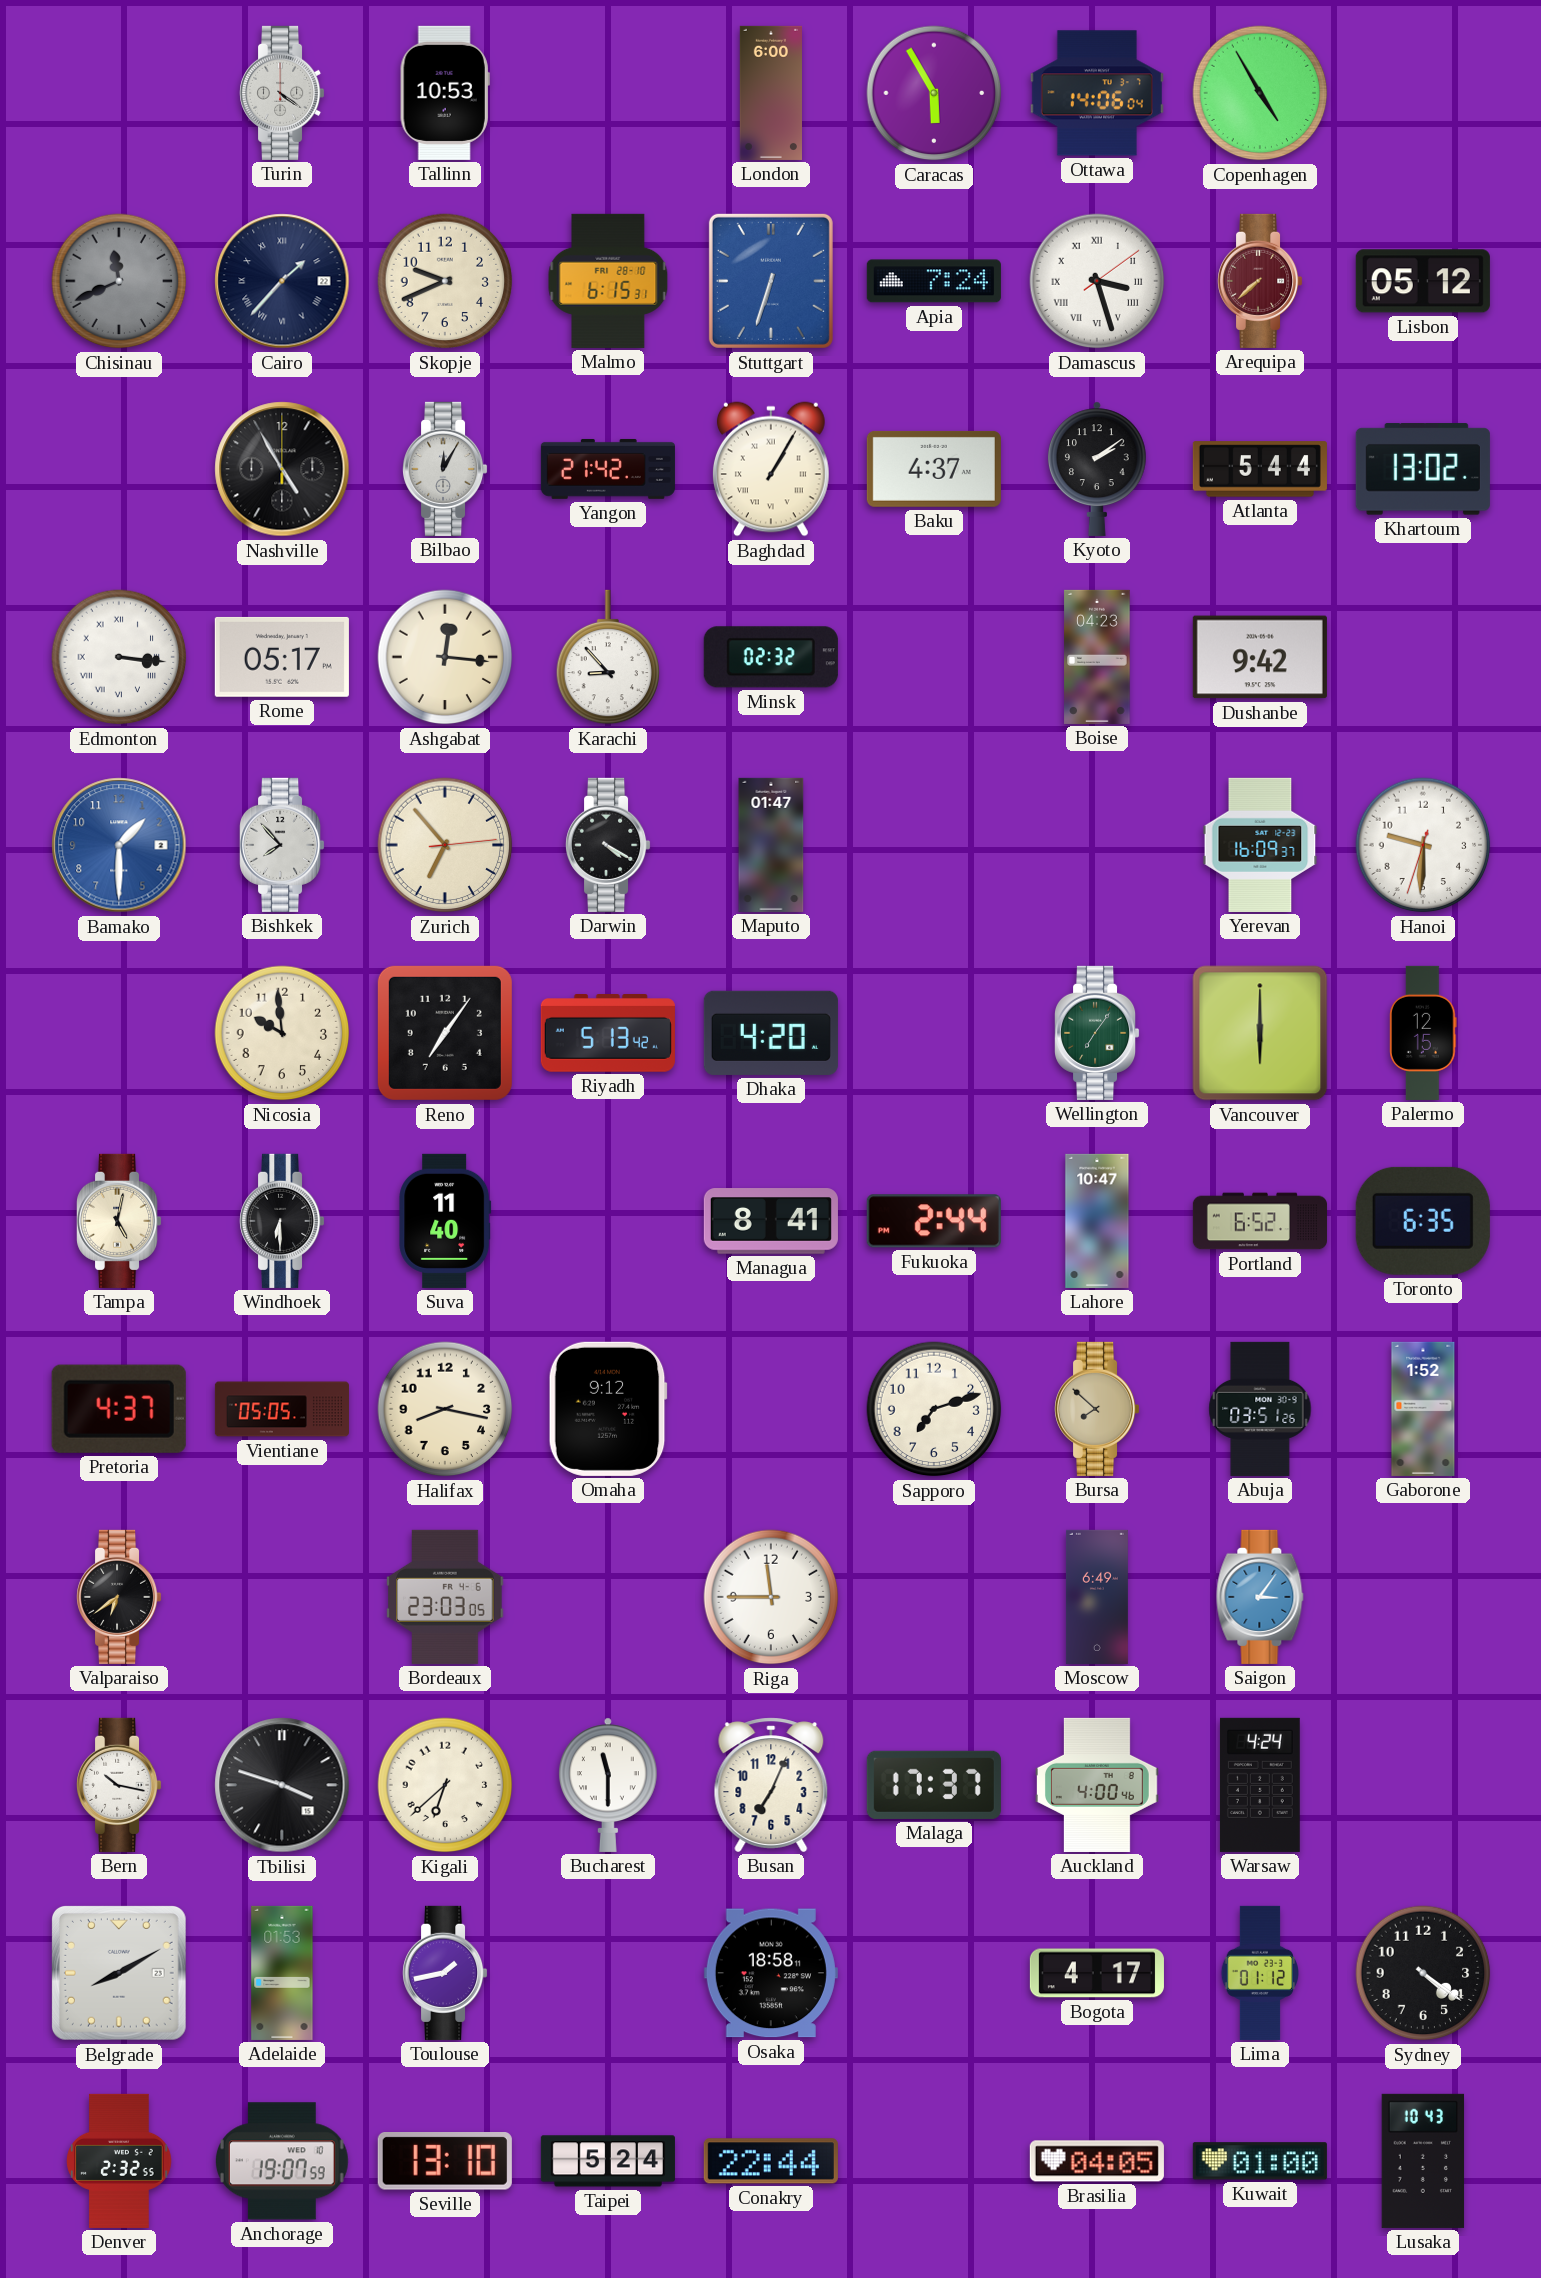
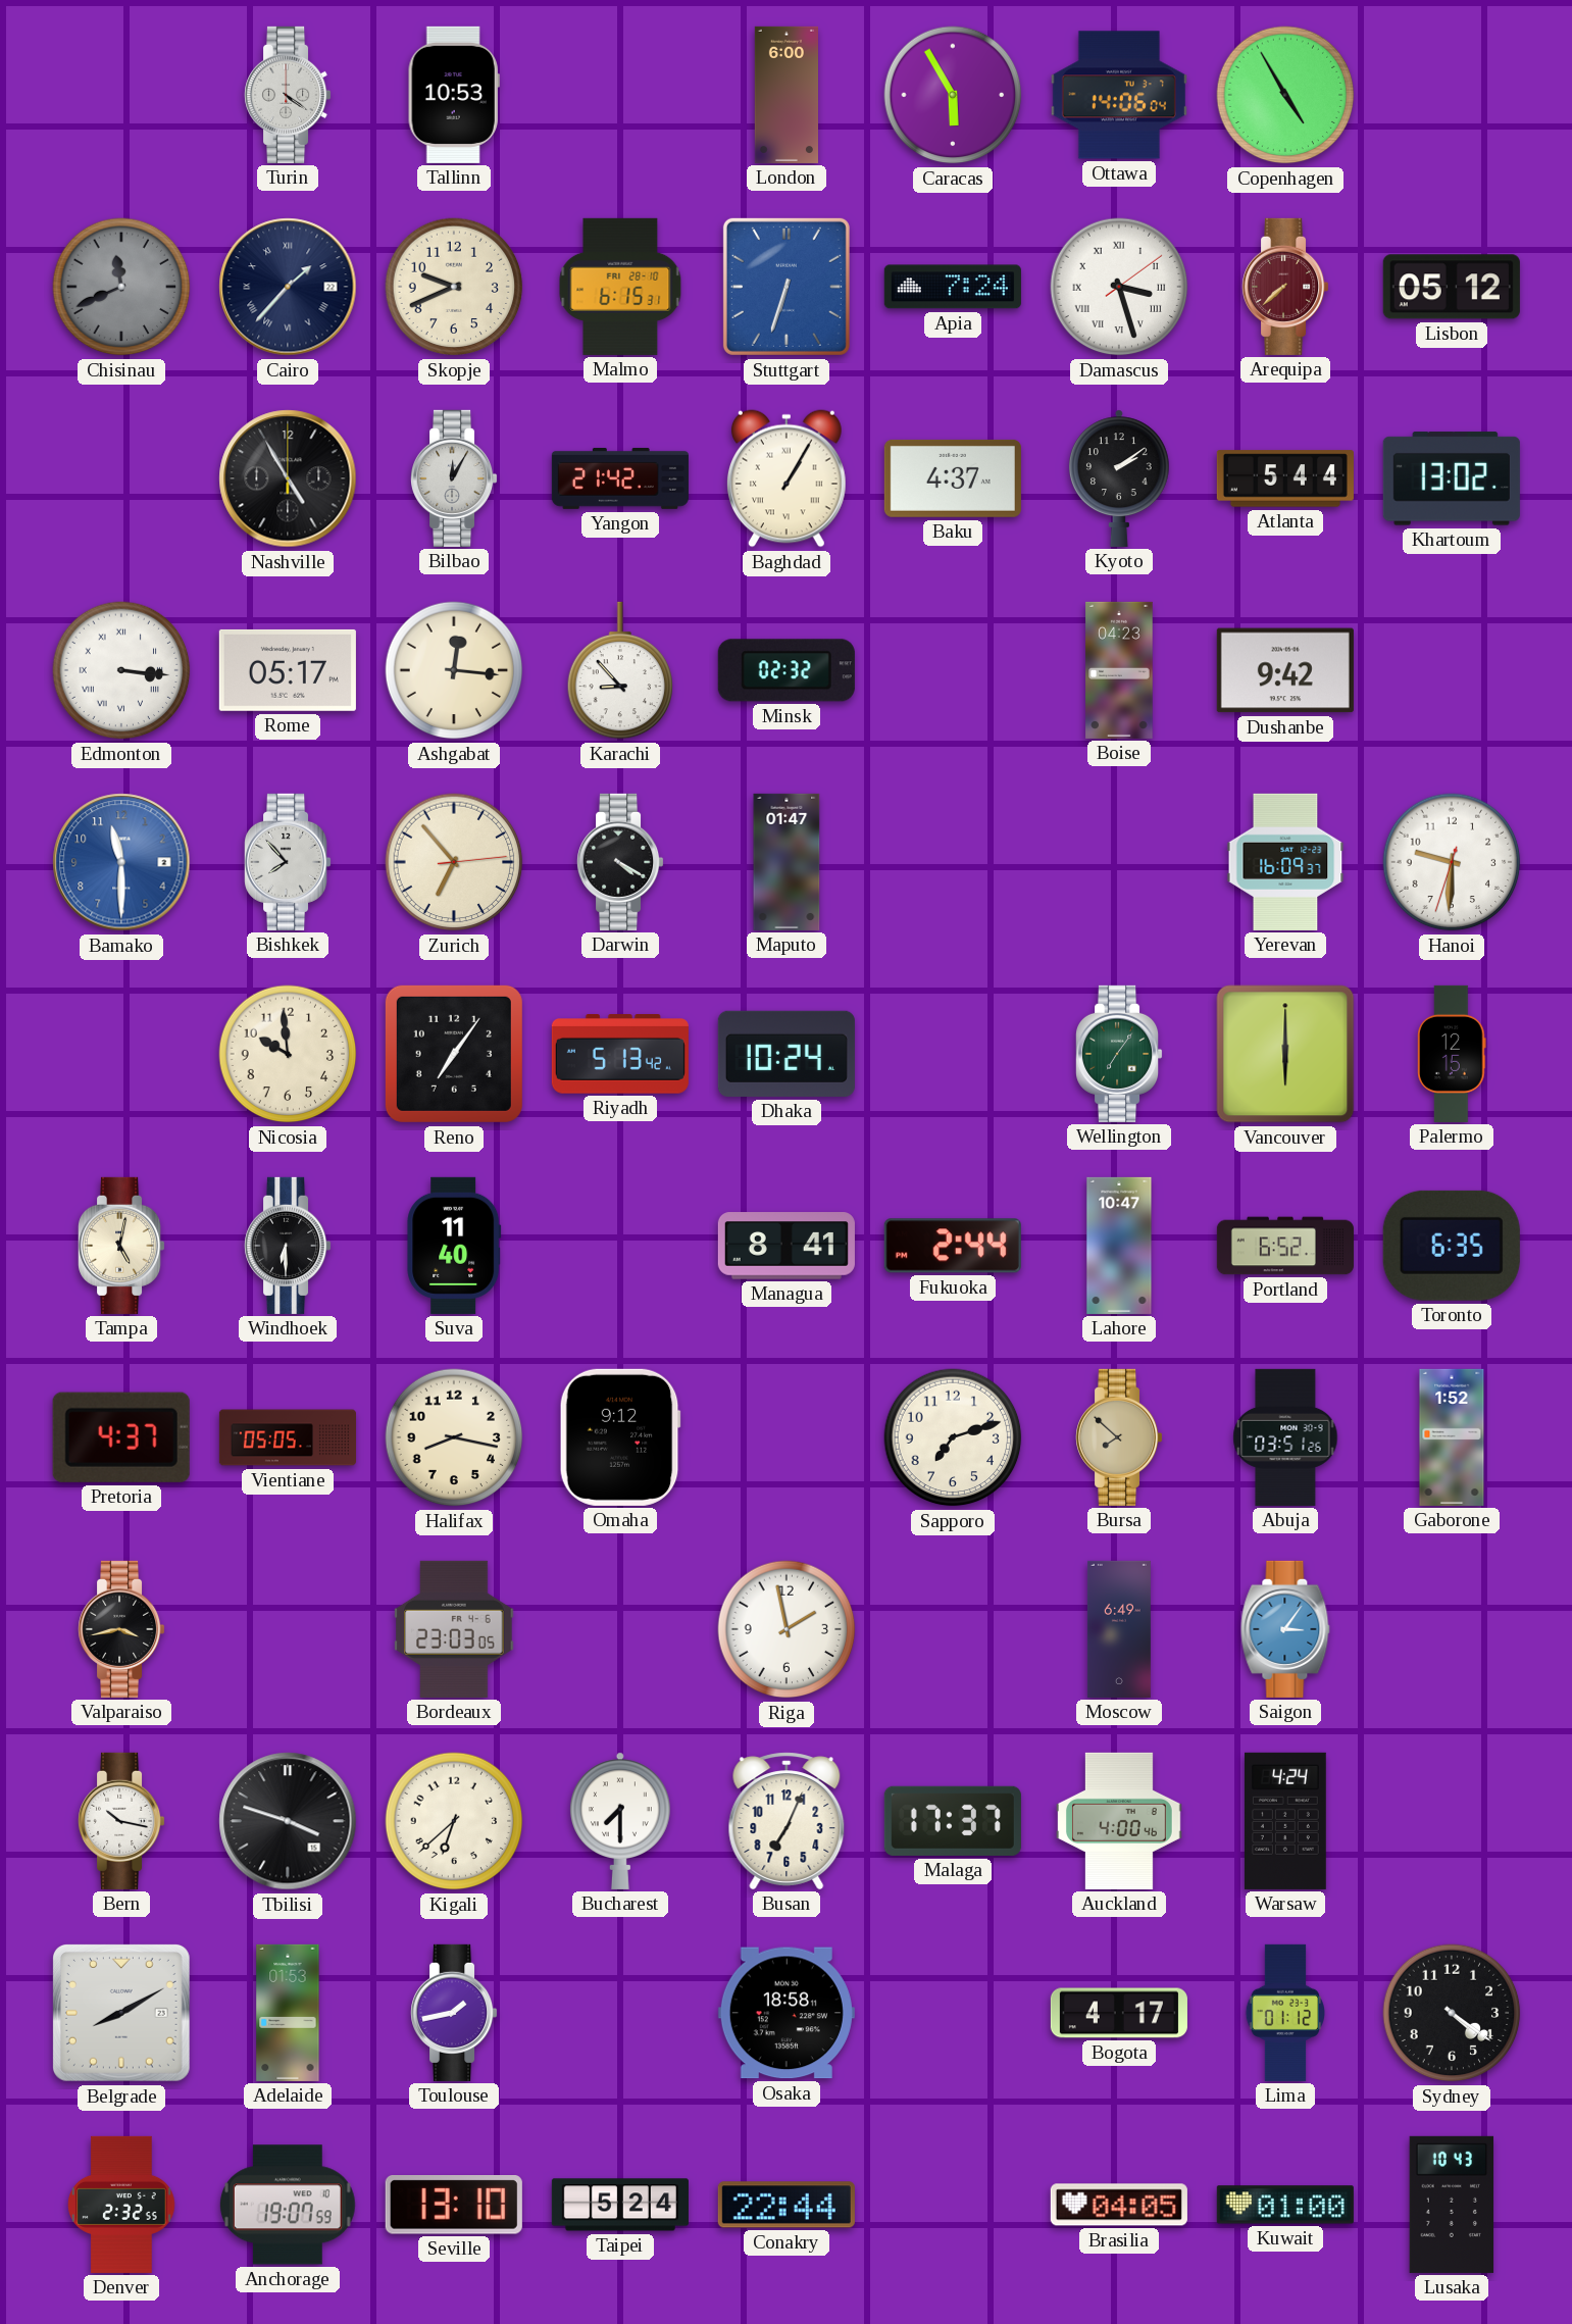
Bamako: 1:30 -> 11:30
Dhaka: 4:20 -> 10:24
Valparaiso: 6:39 -> 3:43
Riga: 11:45 -> 1:58
Bucharest: 11:30 -> 7:30
